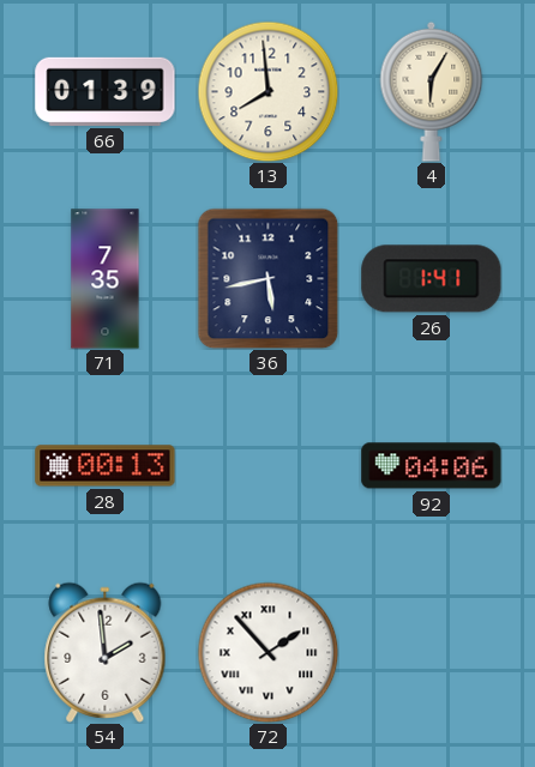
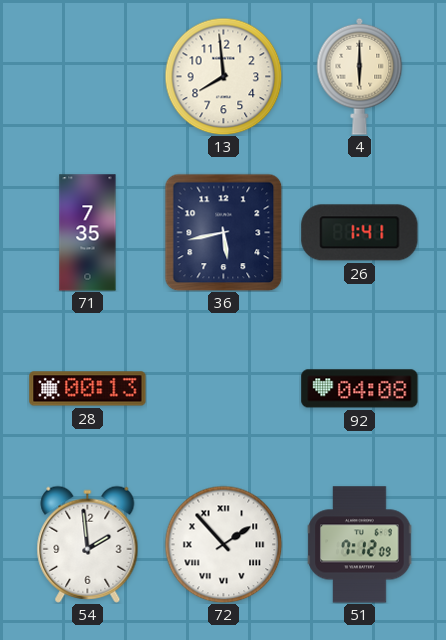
66: 01:39 -> none
4: 6:05 -> 6:00
92: 04:06 -> 04:08
51: none -> 7:12
